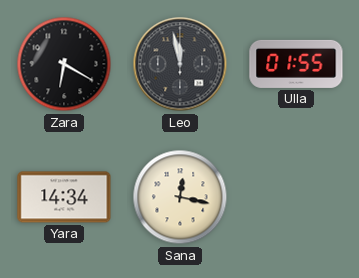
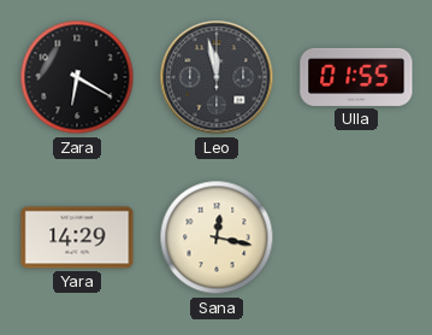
Yara: 14:34 -> 14:29
